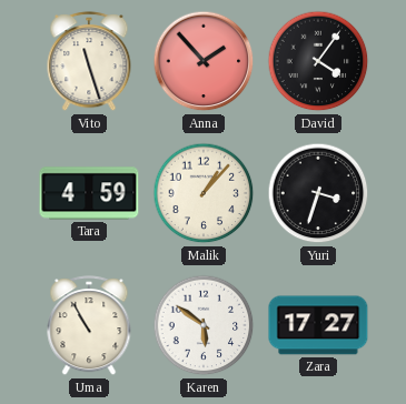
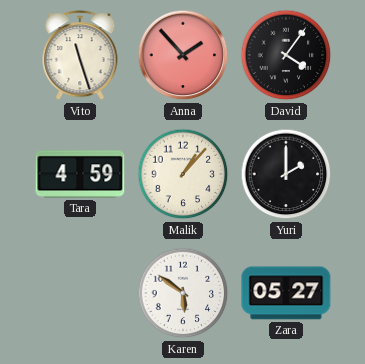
Yuri: 3:33 -> 2:00
Uma: 10:55 -> none
Zara: 17:27 -> 05:27
